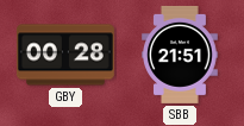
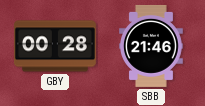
SBB: 21:51 -> 21:46
